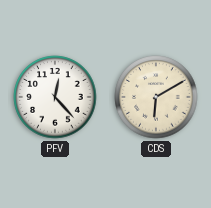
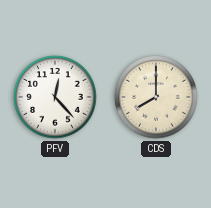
CDS: 6:10 -> 8:00
